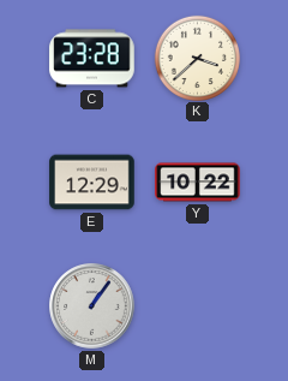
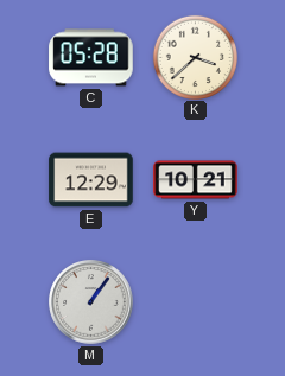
C: 23:28 -> 05:28
Y: 10:22 -> 10:21
